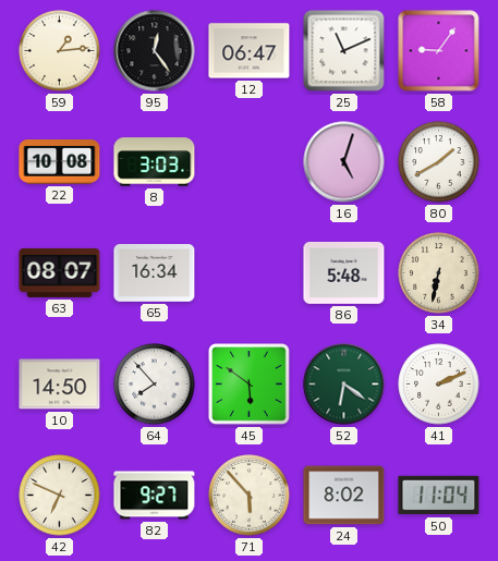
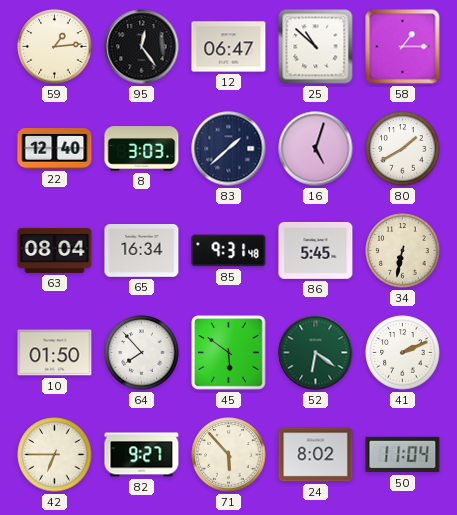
25: 11:11 -> 10:52
58: 9:06 -> 1:15
22: 10:08 -> 12:40
83: none -> 1:38
63: 08:07 -> 08:04
85: none -> 9:31
86: 5:48 -> 5:45
10: 14:50 -> 01:50
42: 6:49 -> 6:45
